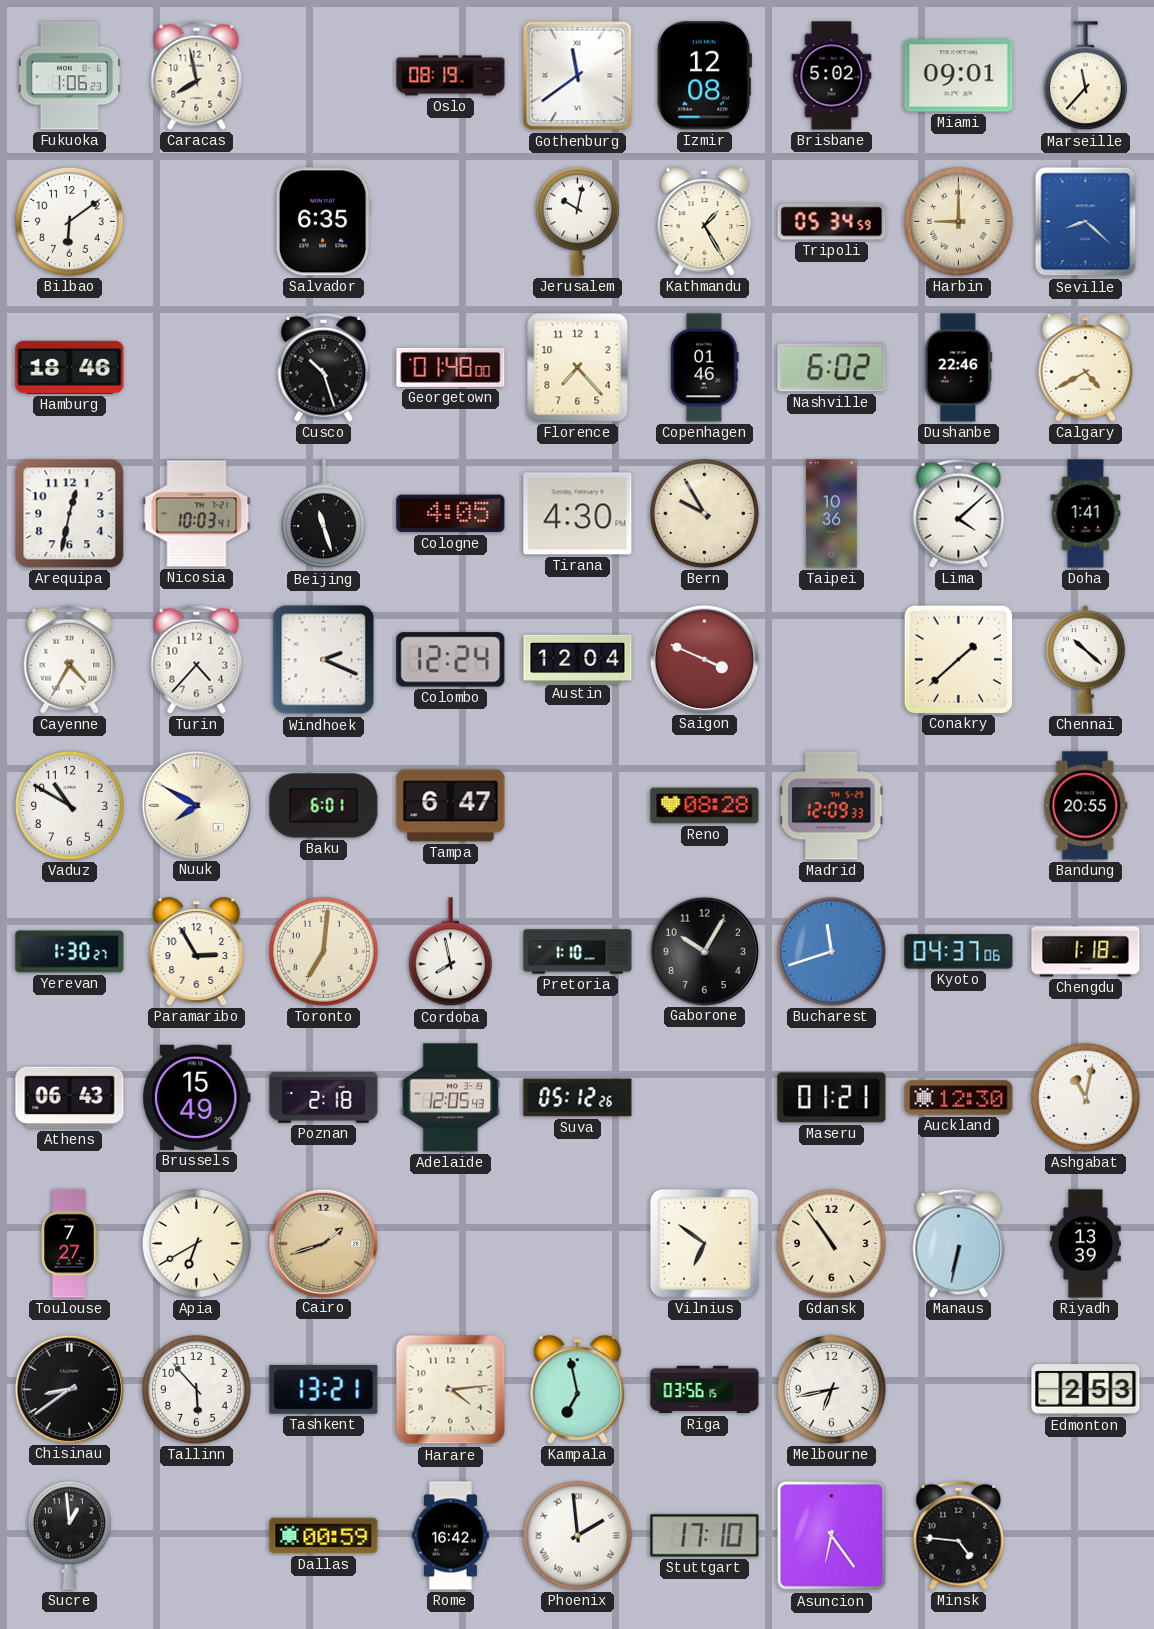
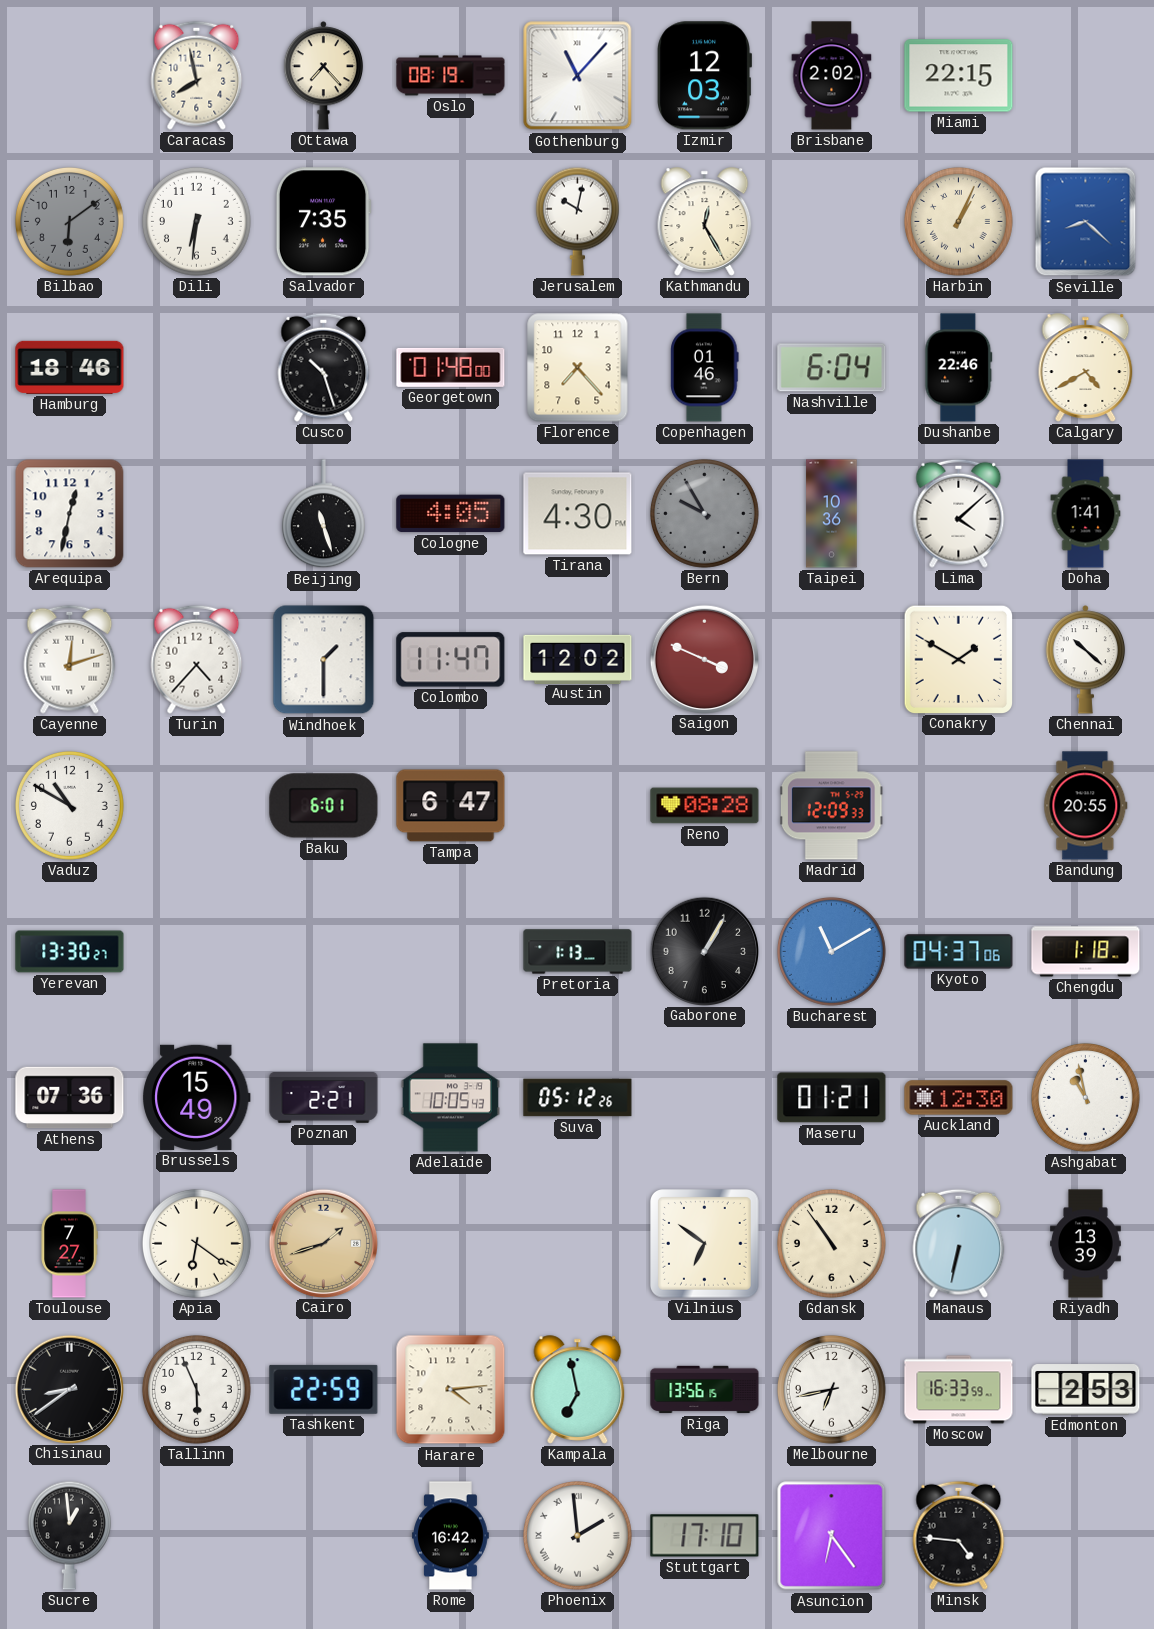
Fukuoka: 1:06 -> none
Ottawa: none -> 7:23
Gothenburg: 11:39 -> 11:07
Izmir: 12:08 -> 12:03
Brisbane: 5:02 -> 2:02
Miami: 09:01 -> 22:15
Marseille: 11:37 -> none
Bilbao dial: white -> grey
Dili: none -> 6:31
Salvador: 6:35 -> 7:35
Kathmandu: 1:25 -> 12:25
Tripoli: 05:34 -> none
Harbin: 9:00 -> 1:04
Nashville: 6:02 -> 6:04
Nicosia: 10:03 -> none
Bern dial: cream -> grey
Cayenne: 4:35 -> 12:12
Windhoek: 2:19 -> 1:30
Colombo: 12:24 -> 11:47
Austin: 12:04 -> 12:02
Conakry: 1:38 -> 1:50
Nuuk: 7:50 -> none
Yerevan: 1:30 -> 13:30
Paramaribo: 2:55 -> none
Toronto: 7:01 -> none
Cordoba: 7:58 -> none
Pretoria: 1:10 -> 1:13
Gaborone: 10:05 -> 1:05
Bucharest: 11:42 -> 11:10
Athens: 06:43 -> 07:36
Poznan: 2:18 -> 2:21
Adelaide: 12:05 -> 10:05
Ashgabat: 11:02 -> 10:58
Apia: 6:40 -> 6:21
Tallinn: 5:53 -> 5:56
Tashkent: 13:21 -> 22:59
Riga: 03:56 -> 13:56
Moscow: none -> 16:33
Dallas: 00:59 -> none
